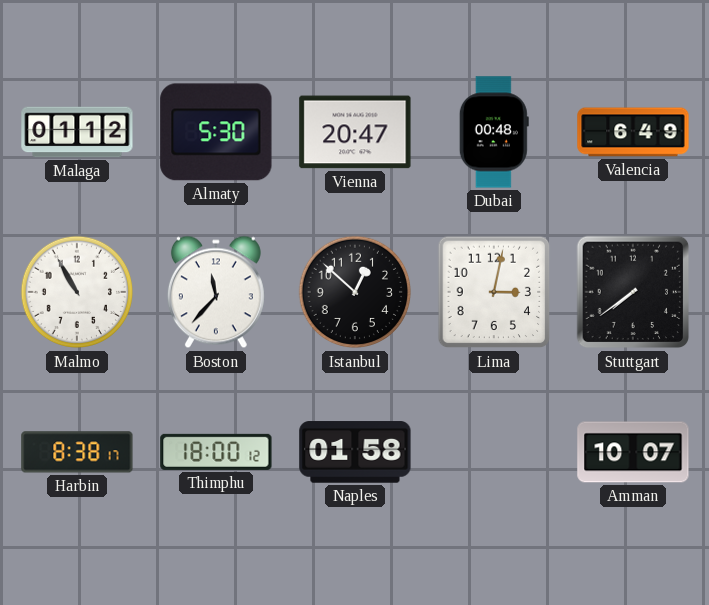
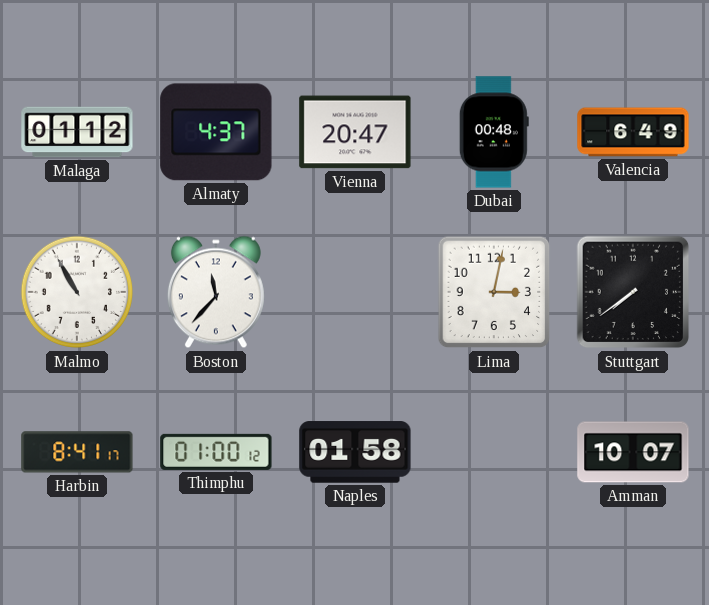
Almaty: 5:30 -> 4:37
Istanbul: 12:52 -> none
Harbin: 8:38 -> 8:41
Thimphu: 18:00 -> 01:00
